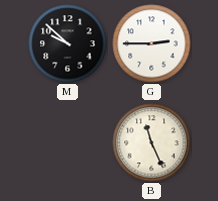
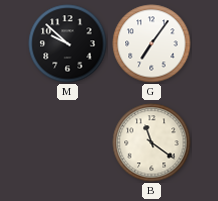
G: 2:45 -> 7:06
B: 11:26 -> 11:21
